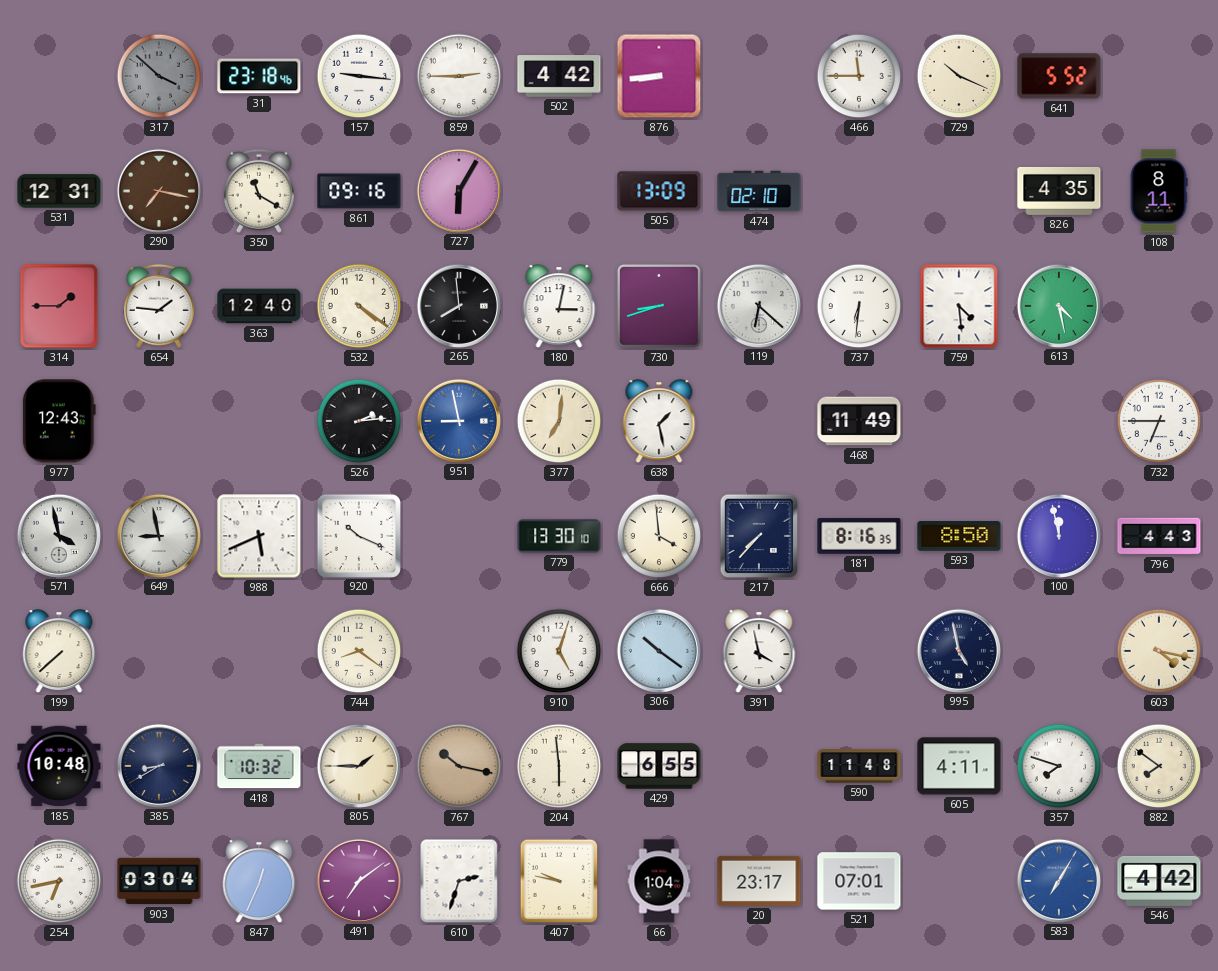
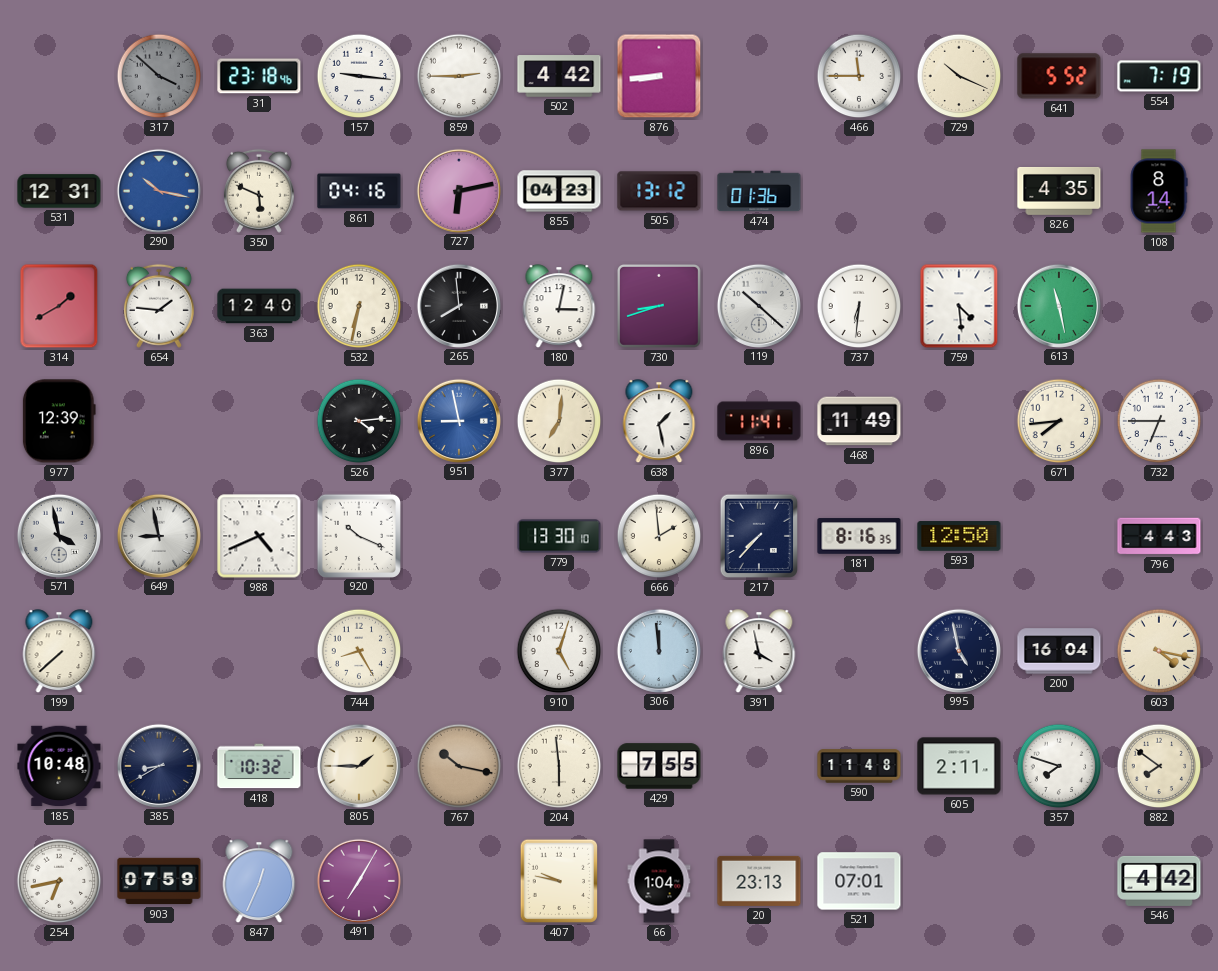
554: none -> 7:19
290: 7:17 -> 10:17
290 dial: brown -> blue
350: 11:20 -> 5:49
861: 09:16 -> 04:16
727: 6:05 -> 6:13
855: none -> 04:23
505: 13:09 -> 13:12
474: 02:10 -> 01:36
108: 8:11 -> 8:14
314: 1:45 -> 1:40
532: 4:21 -> 6:32
119: 6:22 -> 10:22
613: 4:28 -> 11:28
977: 12:43 -> 12:39
526: 2:14 -> 4:14
896: none -> 11:41
671: none -> 7:44
988: 5:41 -> 4:41
666: 3:59 -> 1:59
593: 8:50 -> 12:50
100: 11:58 -> none
744: 8:21 -> 8:25
306: 10:21 -> 11:59
200: none -> 16:04
429: 6:55 -> 7:55
605: 4:11 -> 2:11
903: 03:04 -> 07:59
491: 7:09 -> 7:05
610: 2:33 -> none
20: 23:17 -> 23:13
583: 7:05 -> none
